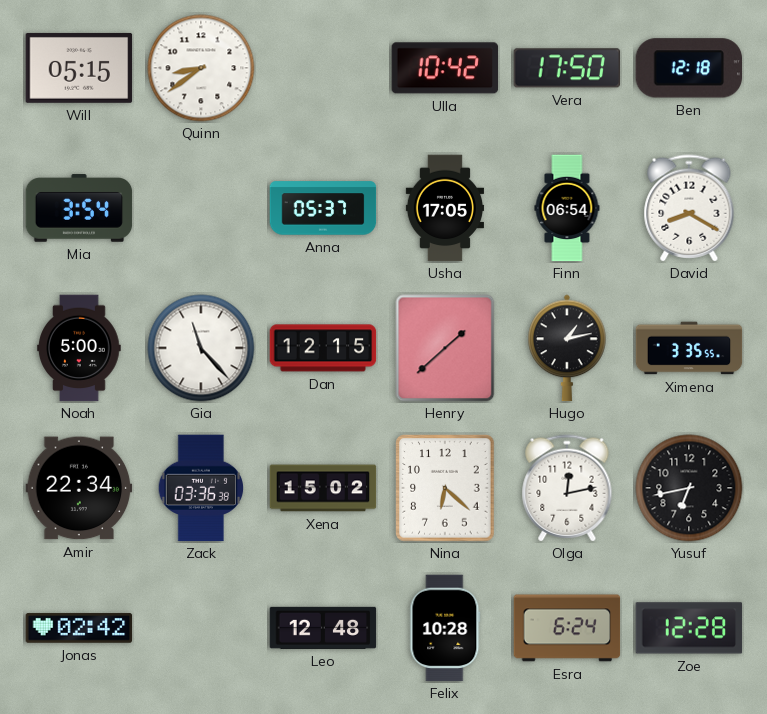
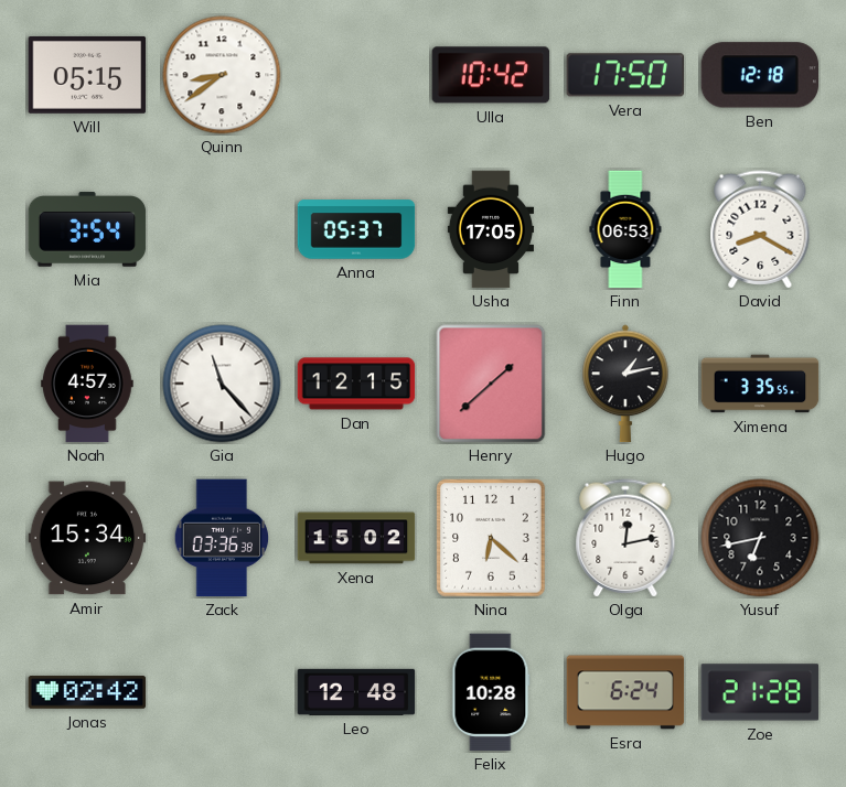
Finn: 06:54 -> 06:53
Noah: 5:00 -> 4:57
Amir: 22:34 -> 15:34
Zoe: 12:28 -> 21:28
